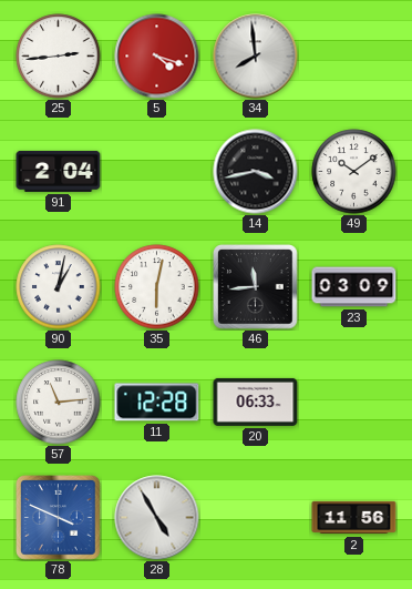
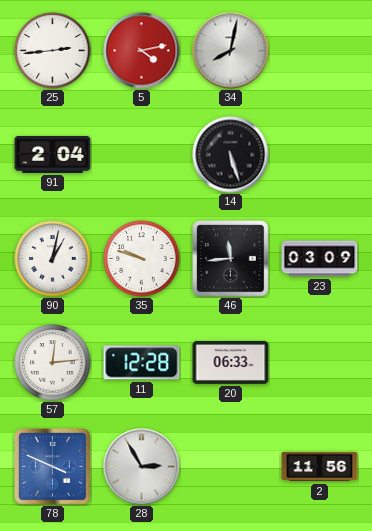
5: 4:18 -> 4:13
34: 7:59 -> 8:02
14: 3:43 -> 5:27
49: 10:09 -> none
35: 6:02 -> 9:48
57: 11:14 -> 12:14
28: 4:55 -> 2:55
